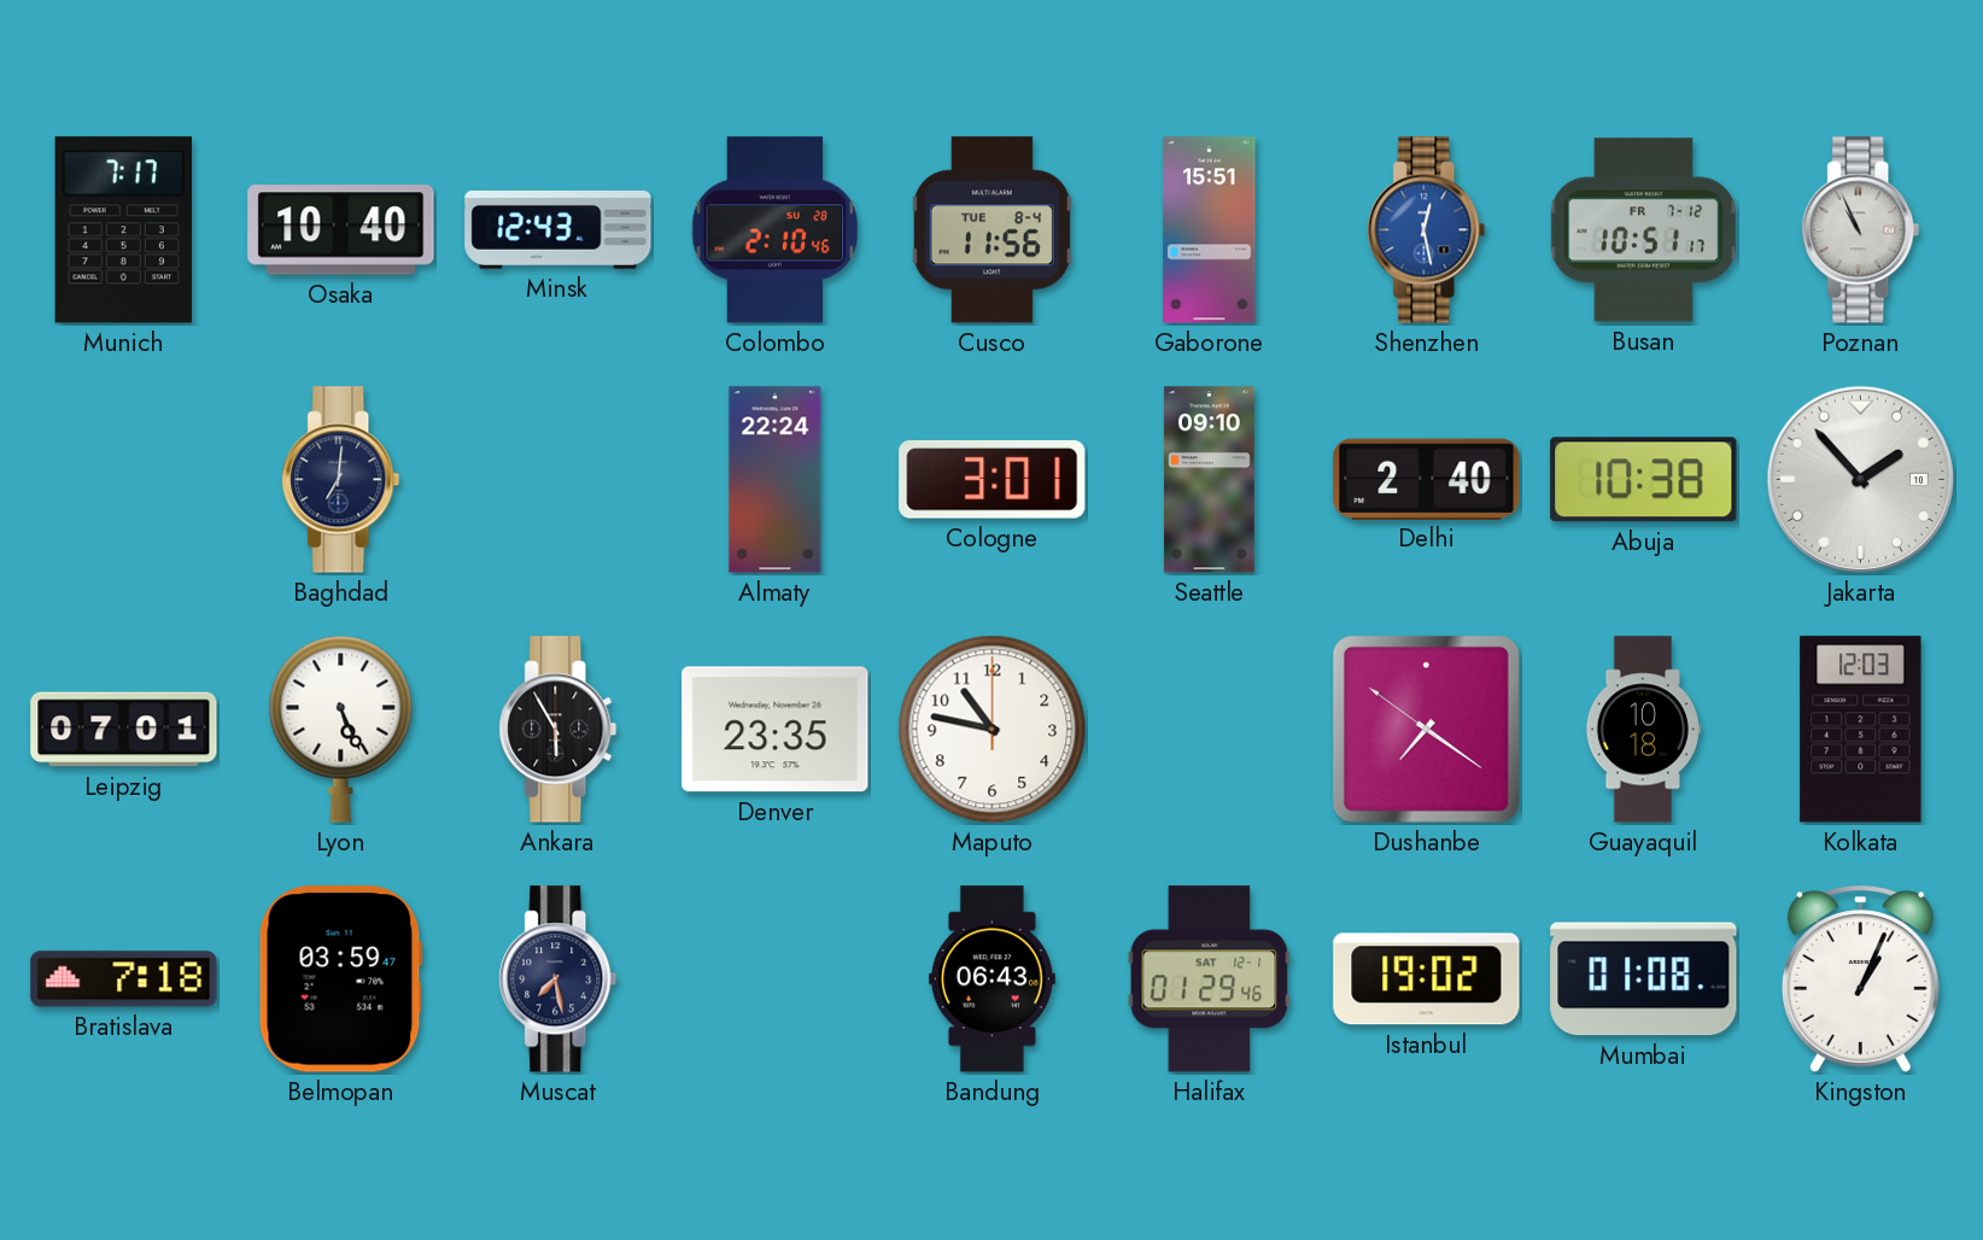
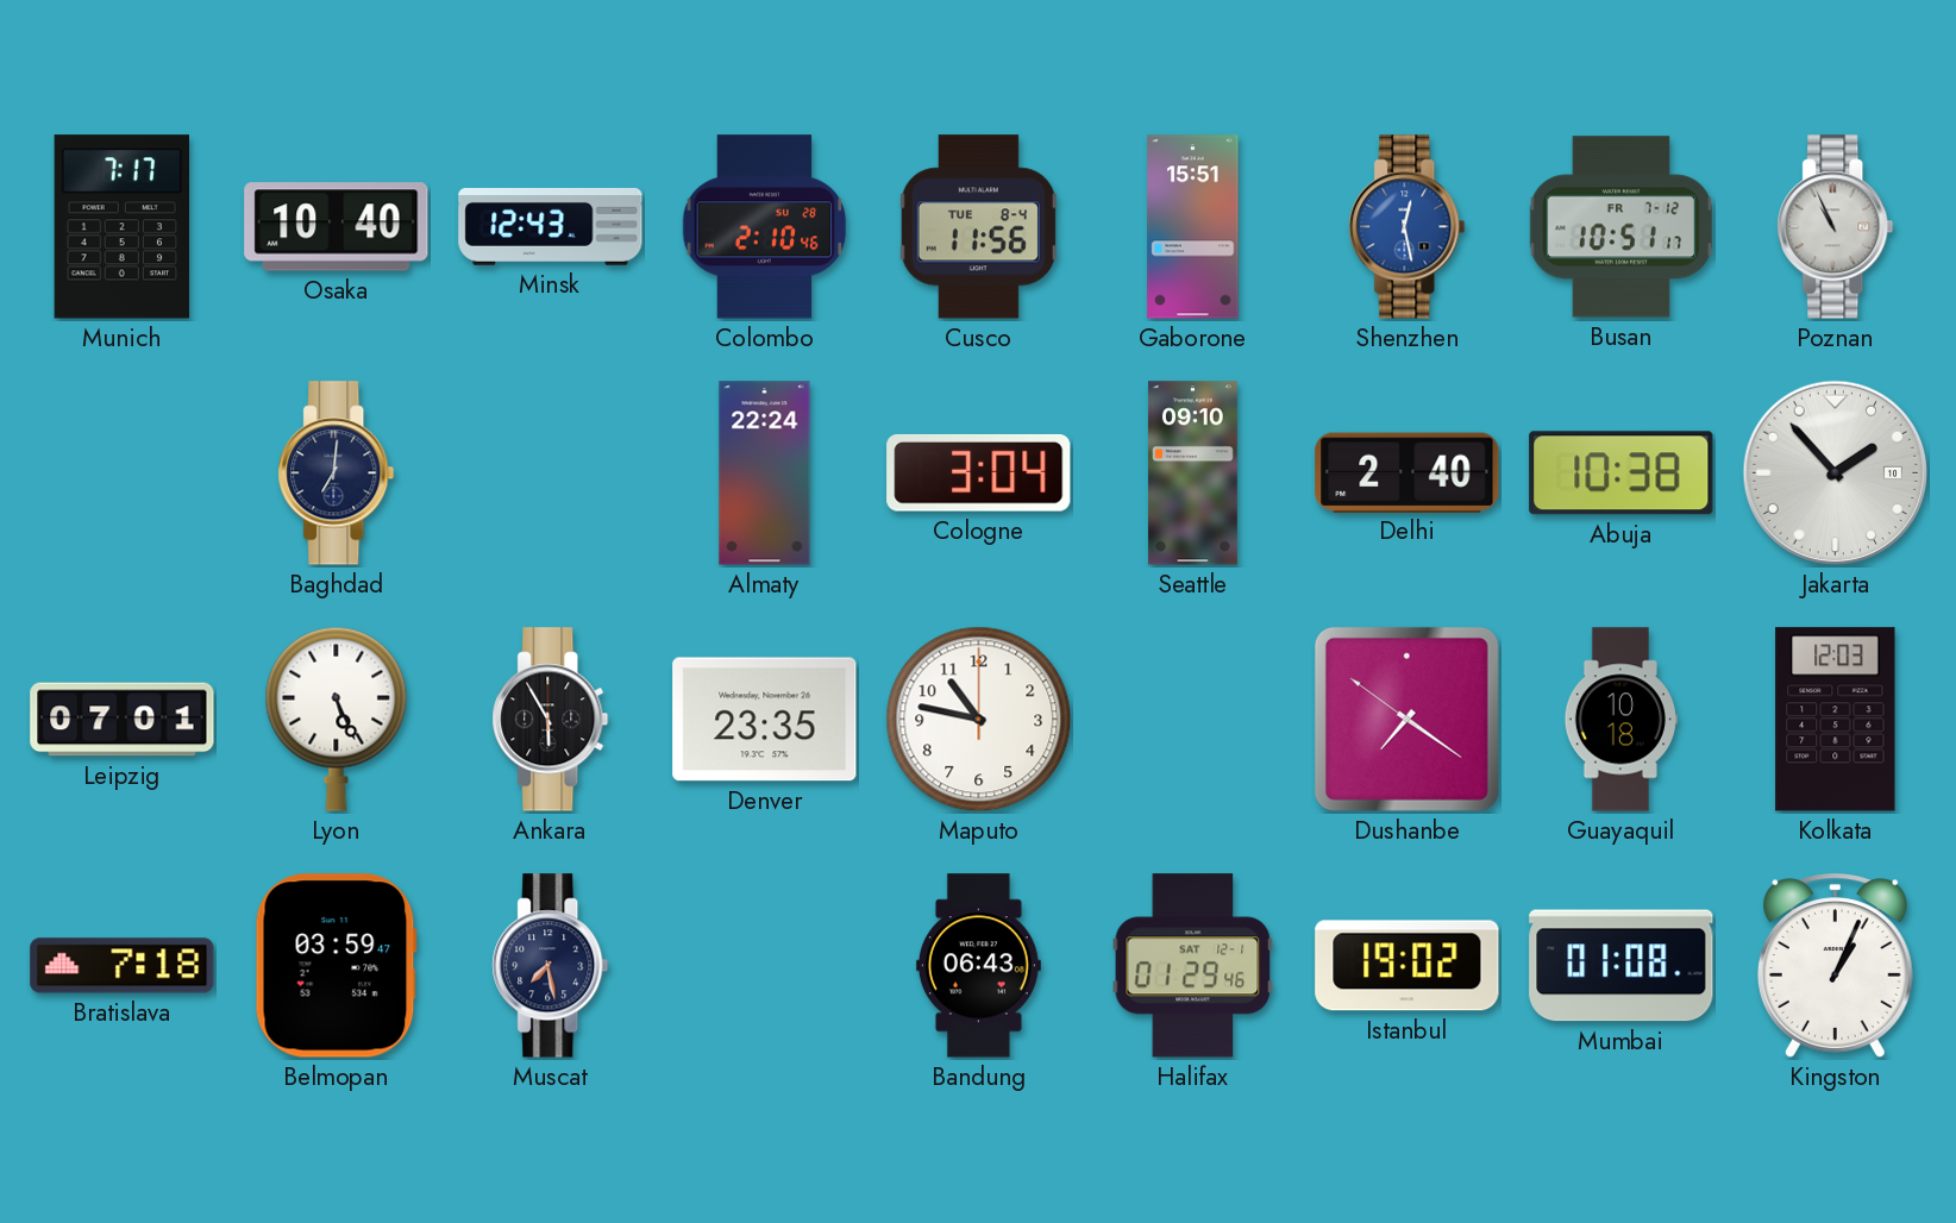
Cologne: 3:01 -> 3:04
